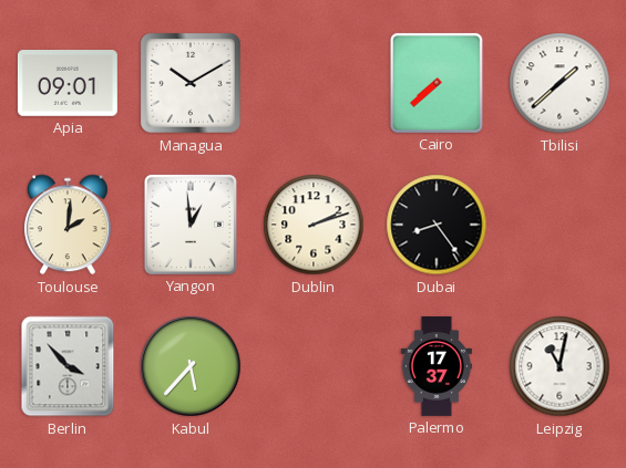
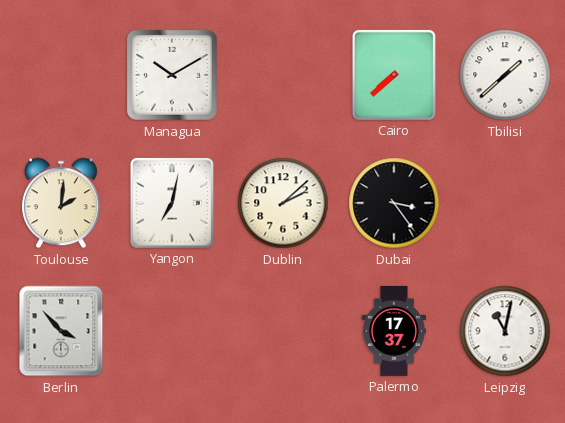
Apia: 09:01 -> none
Yangon: 12:59 -> 7:02
Dublin: 2:12 -> 2:08
Dubai: 8:24 -> 3:24
Kabul: 5:37 -> none
